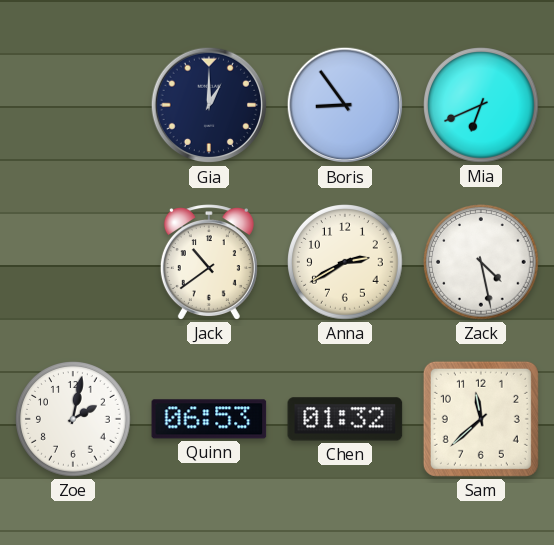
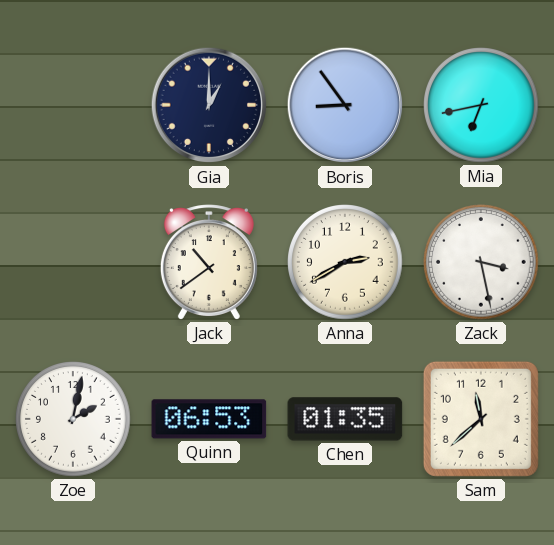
Mia: 6:41 -> 6:43
Zack: 4:28 -> 3:28
Chen: 01:32 -> 01:35
